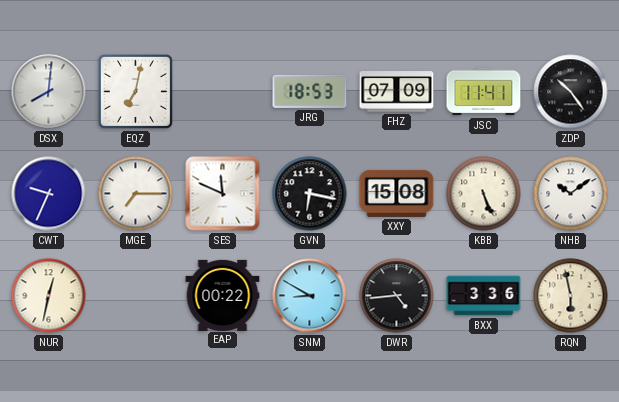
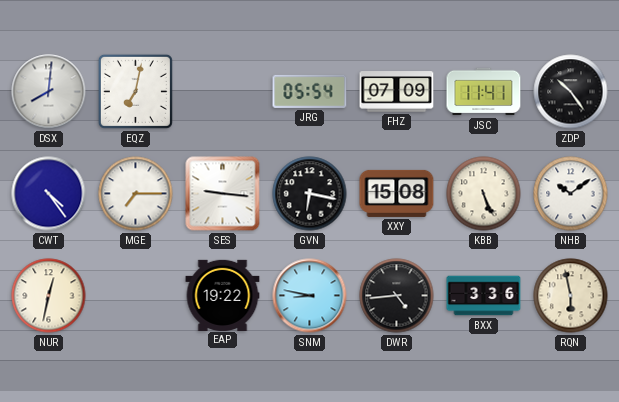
JRG: 18:53 -> 05:54
CWT: 9:34 -> 4:24
SES: 11:49 -> 9:16
EAP: 00:22 -> 19:22
SNM: 8:50 -> 8:47
